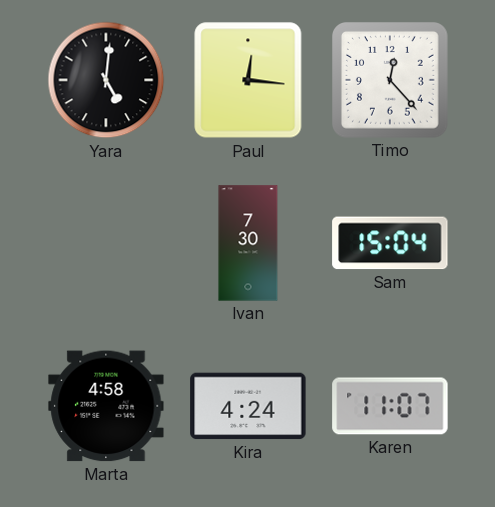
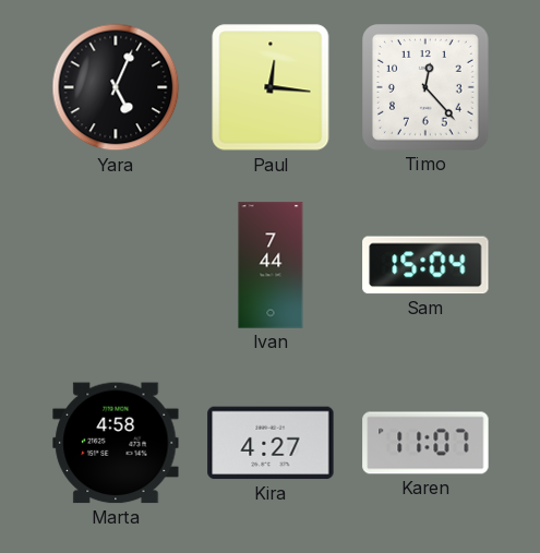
Yara: 5:01 -> 5:04
Ivan: 7:30 -> 7:44
Kira: 4:24 -> 4:27
